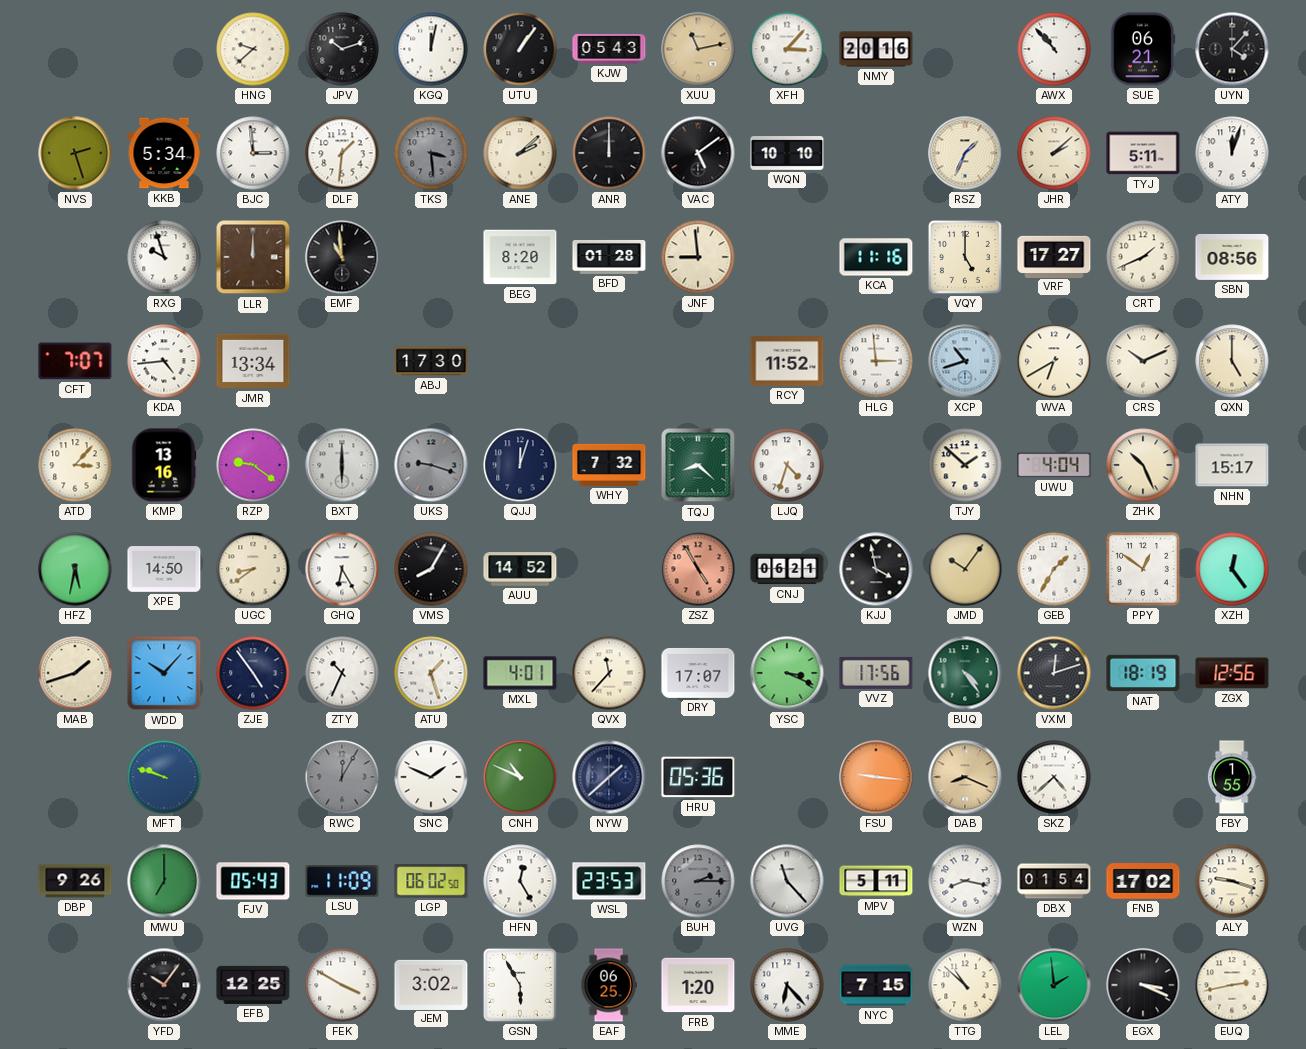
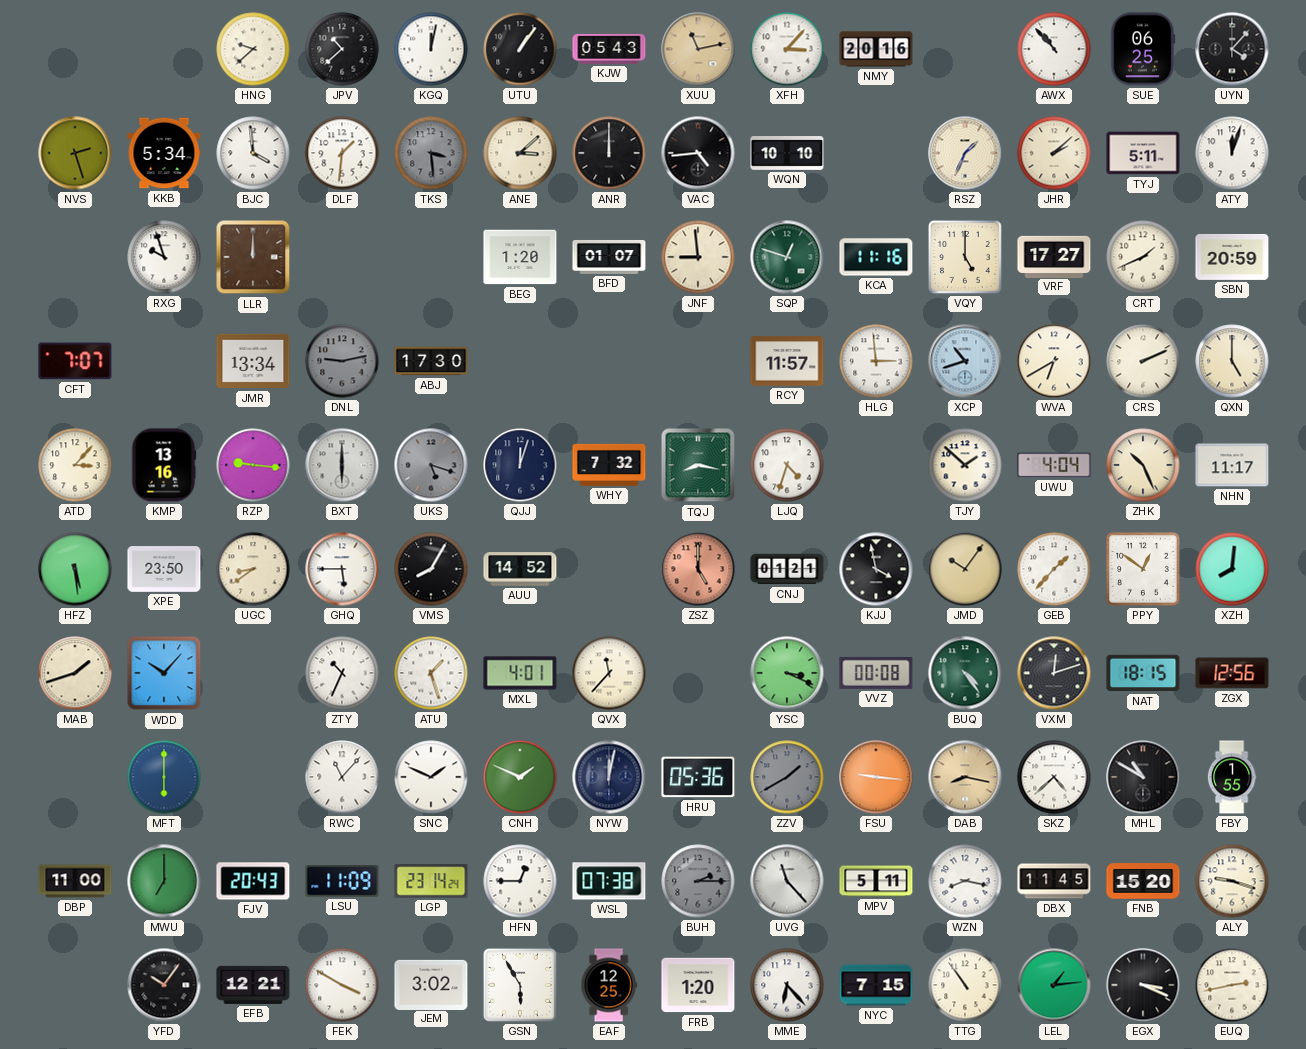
JPV: 10:12 -> 10:38
SUE: 06:21 -> 06:25
BJC: 2:59 -> 3:59
ANE: 2:08 -> 3:08
VAC: 5:09 -> 4:44
EMF: 10:59 -> none
BEG: 8:20 -> 1:20
BFD: 01:28 -> 01:07
SQP: none -> 12:48
SBN: 08:56 -> 20:59
KDA: 4:44 -> none
DNL: none -> 9:13
RCY: 11:52 -> 11:57
CRS: 10:11 -> 2:11
RZP: 9:21 -> 9:16
UKS: 9:18 -> 5:18
TQJ: 8:22 -> 8:17
NHN: 15:17 -> 11:17
HFZ: 5:32 -> 5:29
XPE: 14:50 -> 23:50
GHQ: 6:25 -> 5:45
ZSZ: 4:55 -> 5:00
CNJ: 06:21 -> 01:21
GEB: 1:35 -> 1:37
XZH: 12:24 -> 8:01
ZJE: 4:54 -> none
DRY: 17:07 -> none
VVZ: 17:56 -> 00:08
NAT: 18:19 -> 18:15
MFT: 9:48 -> 6:00
RWC: 12:05 -> 11:07
RWC dial: grey -> white
CNH: 10:49 -> 1:49
NYW: 1:38 -> 12:02
ZZV: none -> 1:40
DAB: 8:19 -> 8:17
MHL: none -> 10:50
DBP: 9:26 -> 11:00
FJV: 05:43 -> 20:43
LGP: 06:02 -> 23:14
HFN: 12:25 -> 12:45
WSL: 23:53 -> 07:38
DBX: 01:54 -> 11:45
FNB: 17:02 -> 15:20
EFB: 12:25 -> 12:21
EAF: 06:25 -> 12:25
TTG: 10:52 -> 10:54
LEL: 1:59 -> 1:14
